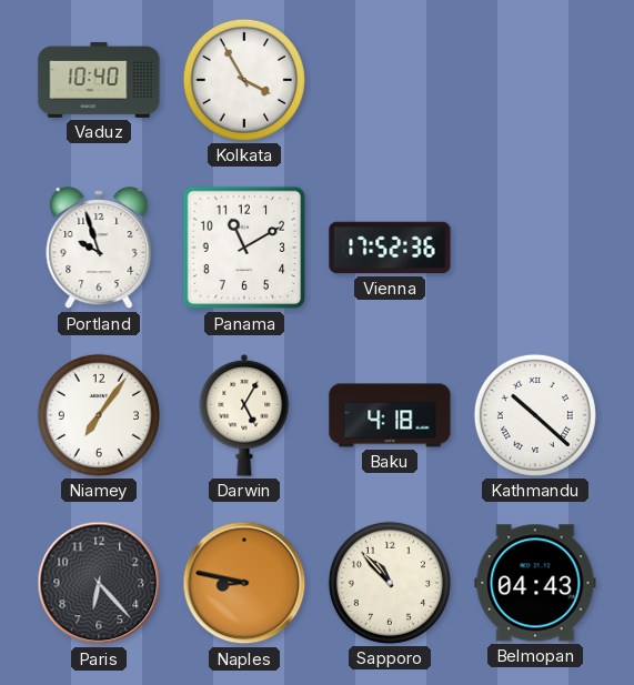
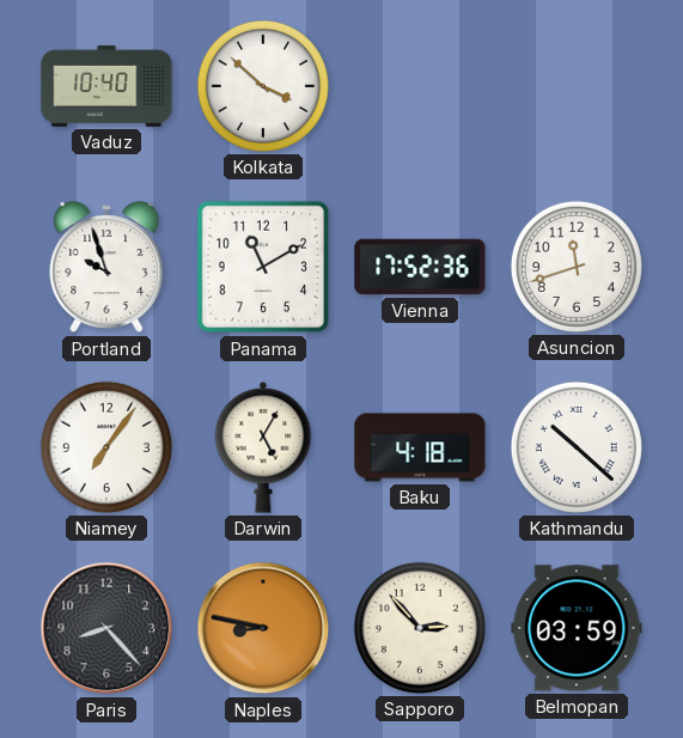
Kolkata: 3:55 -> 3:52
Asuncion: none -> 11:42
Paris: 6:23 -> 8:23
Sapporo: 10:53 -> 2:53
Belmopan: 04:43 -> 03:59
